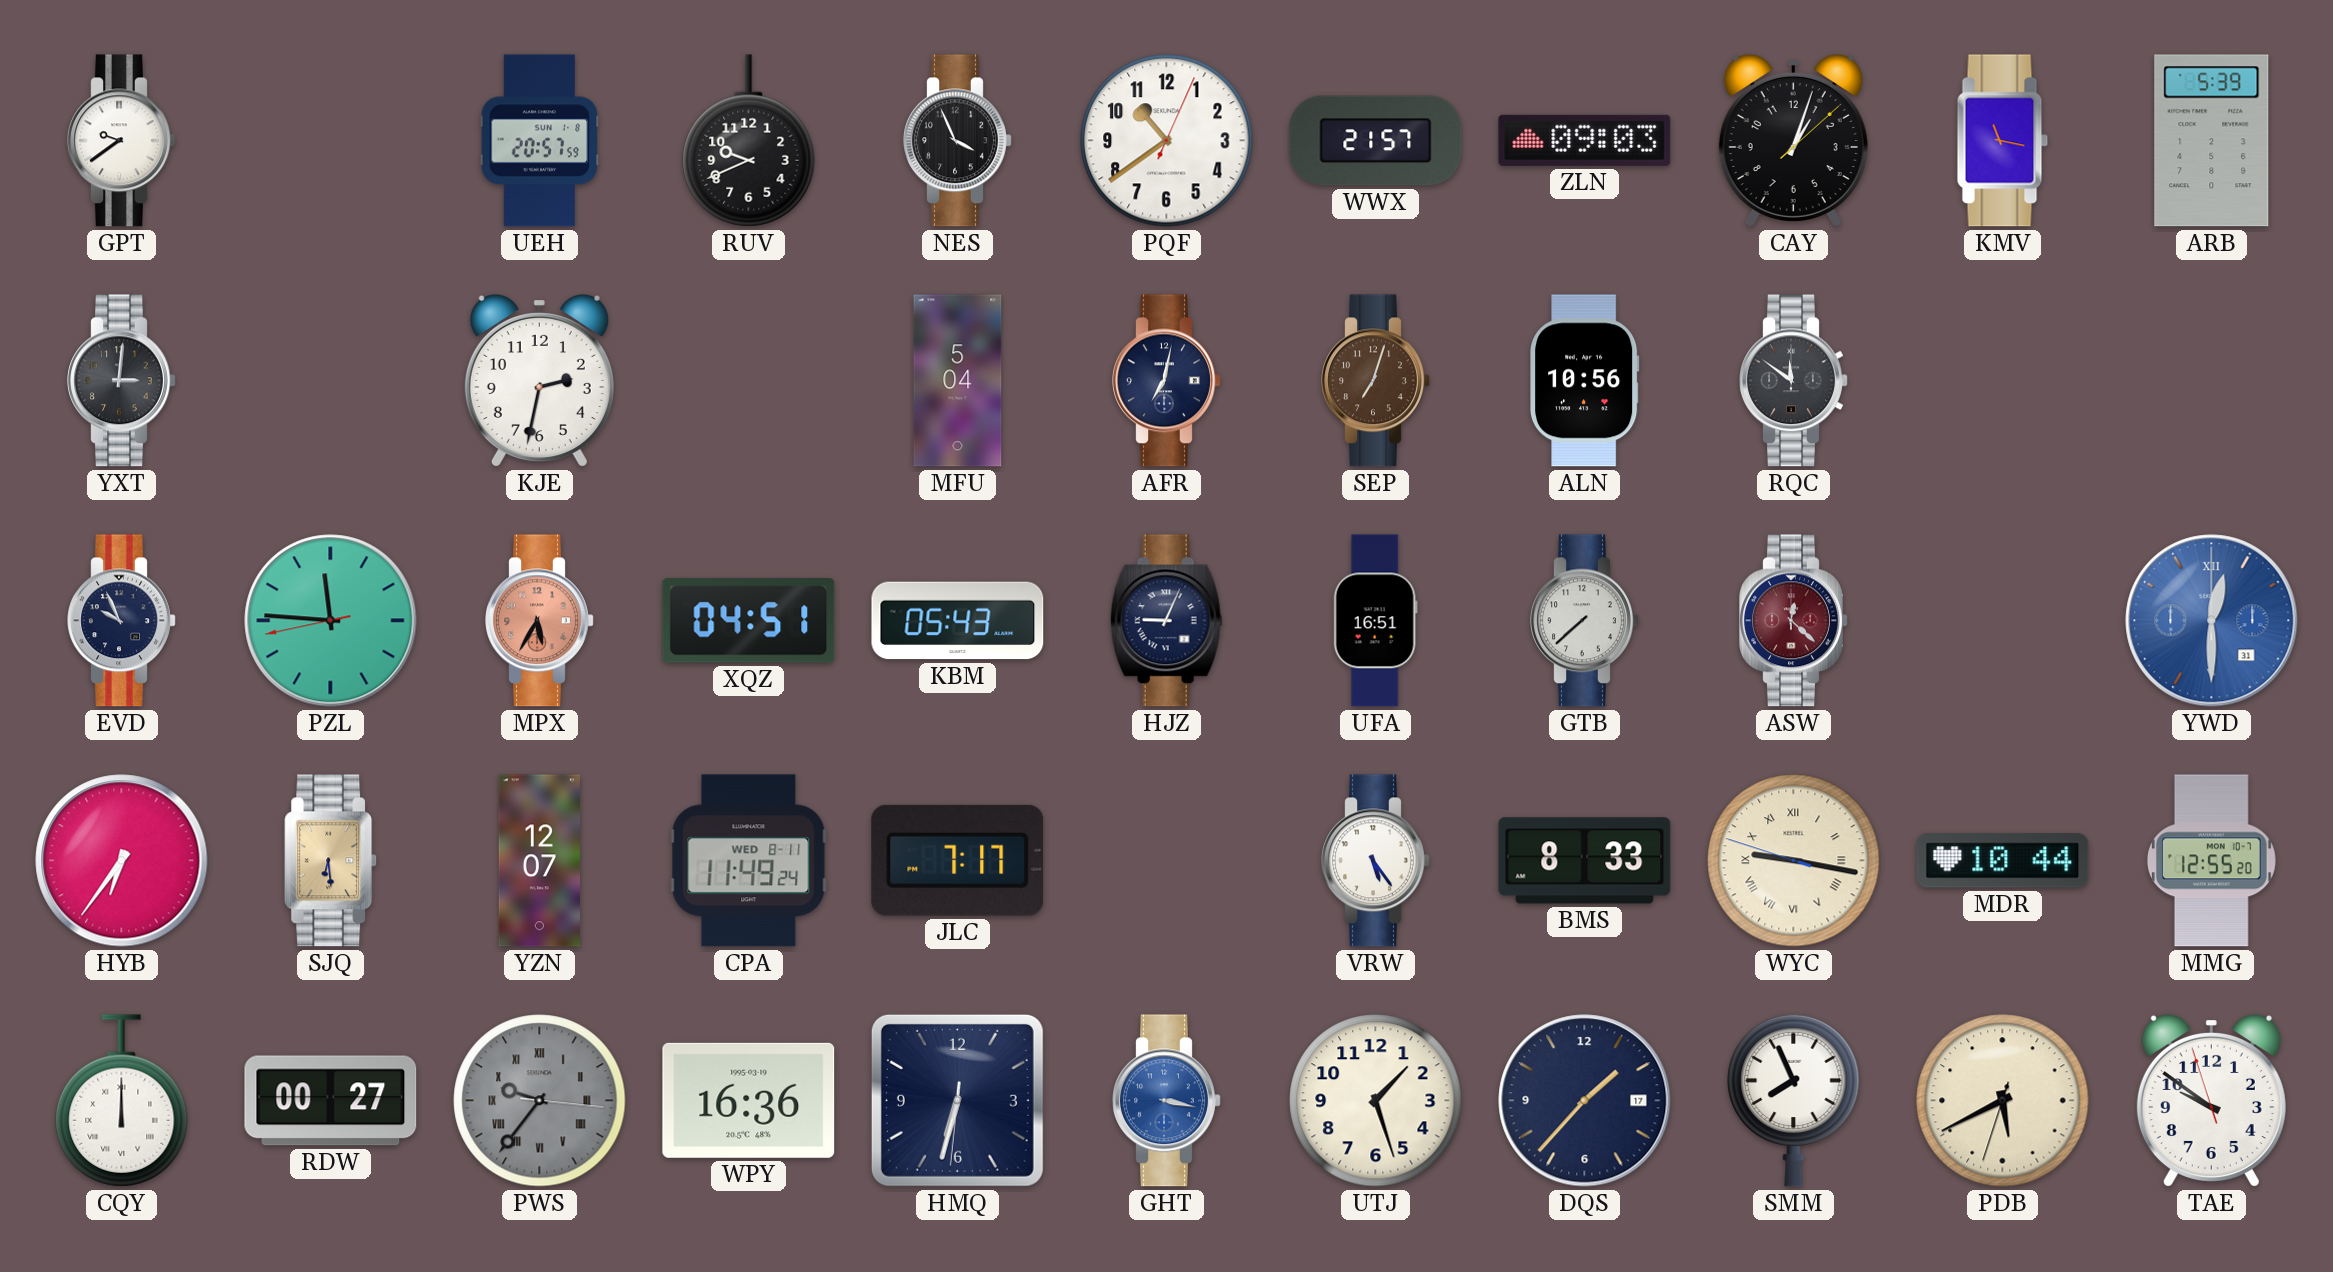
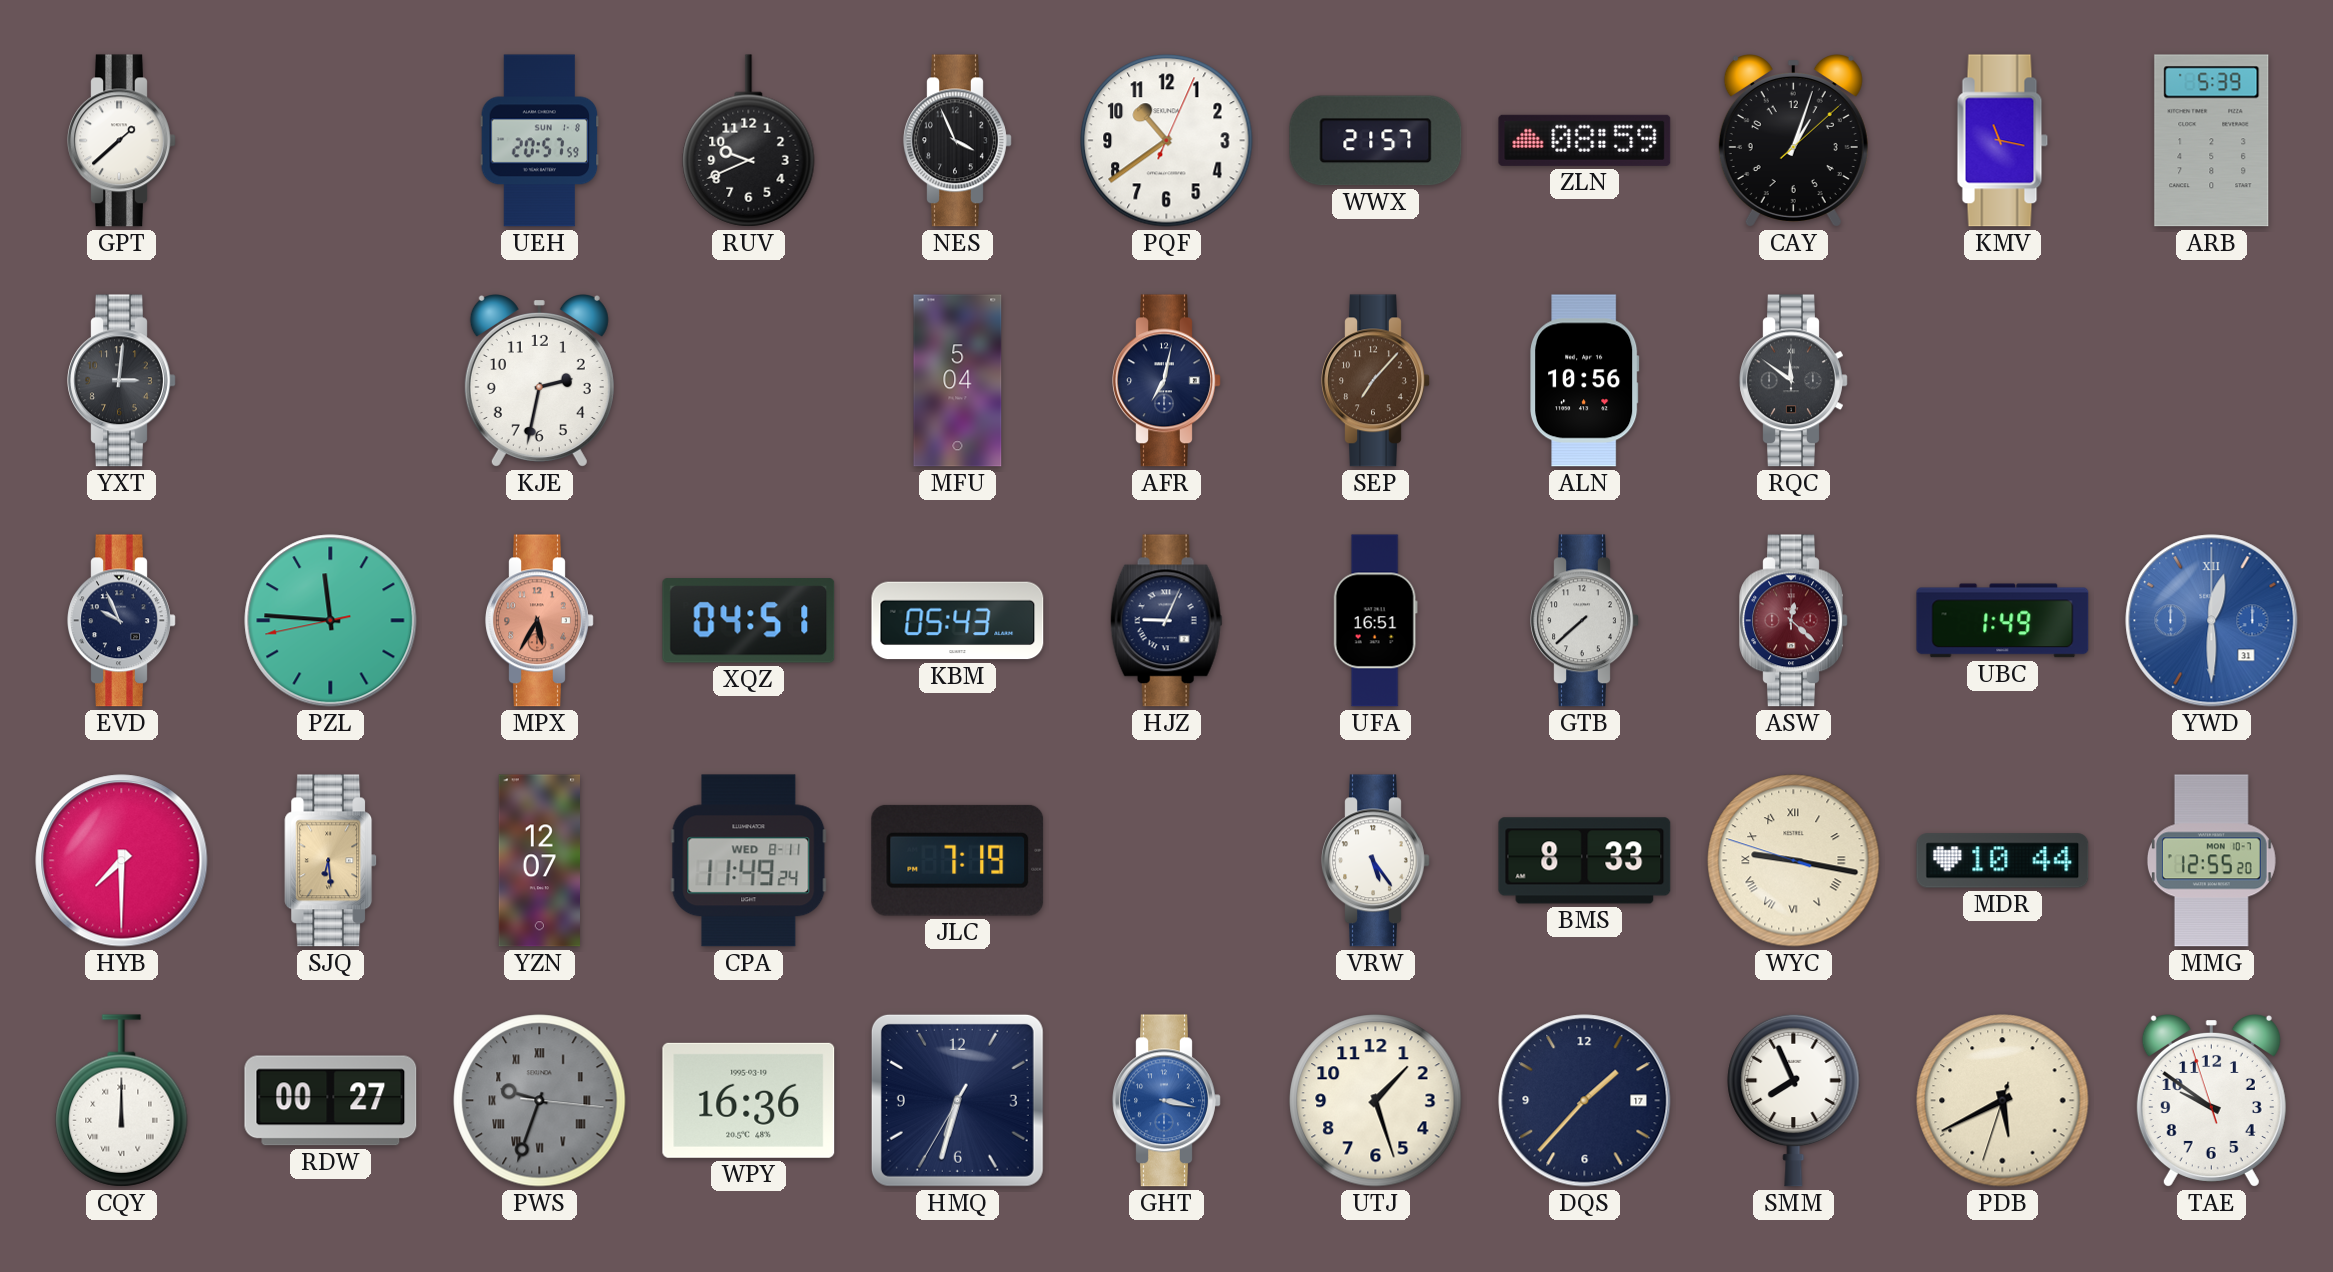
GPT: 9:39 -> 1:38
ZLN: 09:03 -> 08:59
SEP: 7:03 -> 7:07
UBC: none -> 1:49
HYB: 6:36 -> 7:30
JLC: 7:17 -> 7:19
PWS: 9:36 -> 9:33
HMQ: 6:32:31 -> 6:32:35
